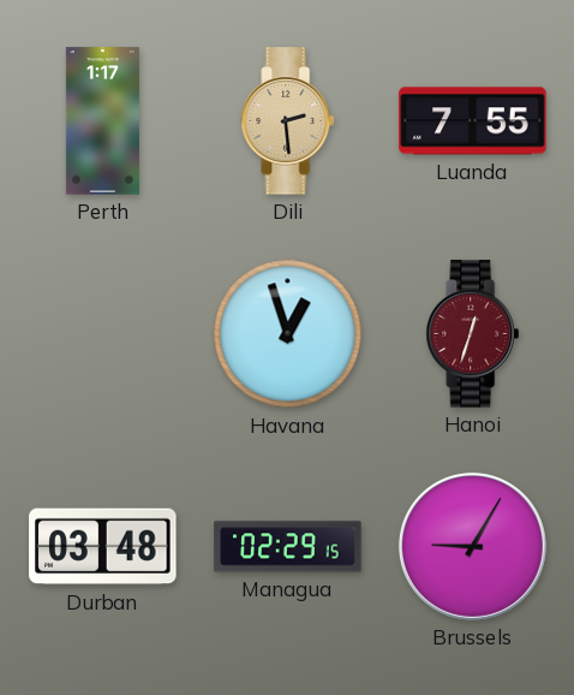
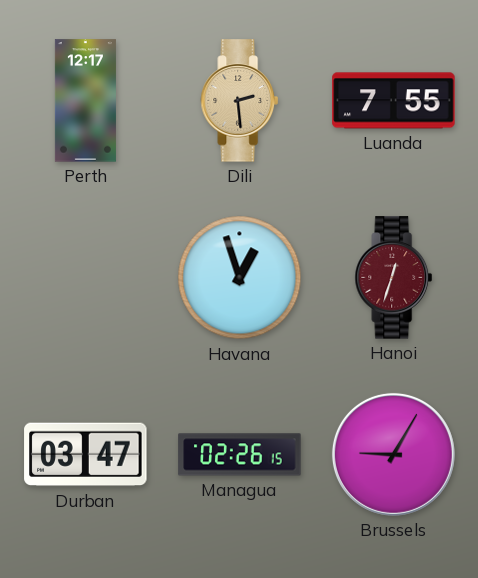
Perth: 1:17 -> 12:17
Durban: 03:48 -> 03:47
Managua: 02:29 -> 02:26
